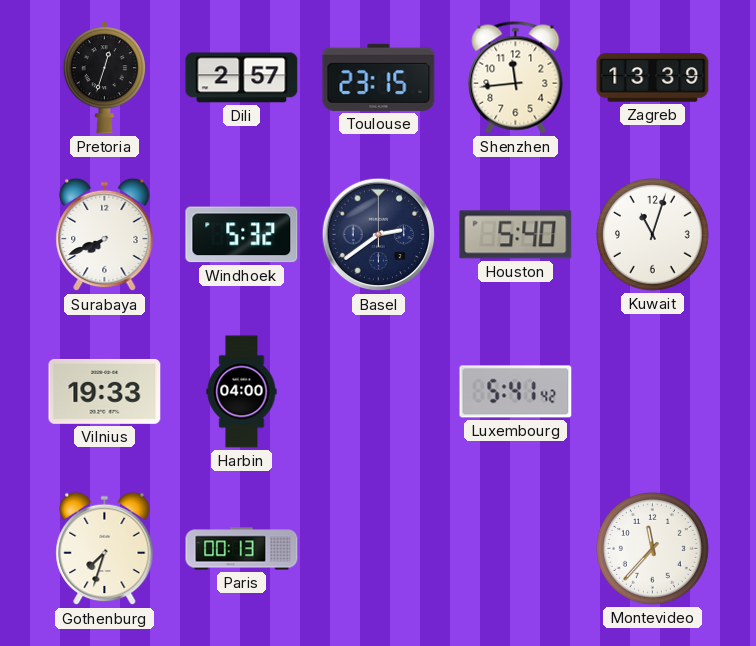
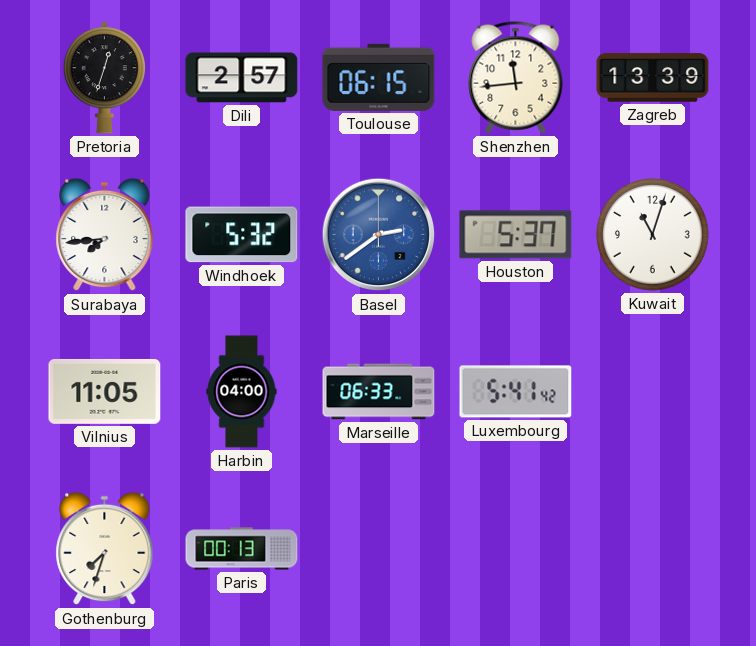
Toulouse: 23:15 -> 06:15
Surabaya: 7:41 -> 7:44
Basel dial: navy -> blue
Houston: 5:40 -> 5:37
Vilnius: 19:33 -> 11:05
Marseille: none -> 06:33
Montevideo: 11:37 -> none
